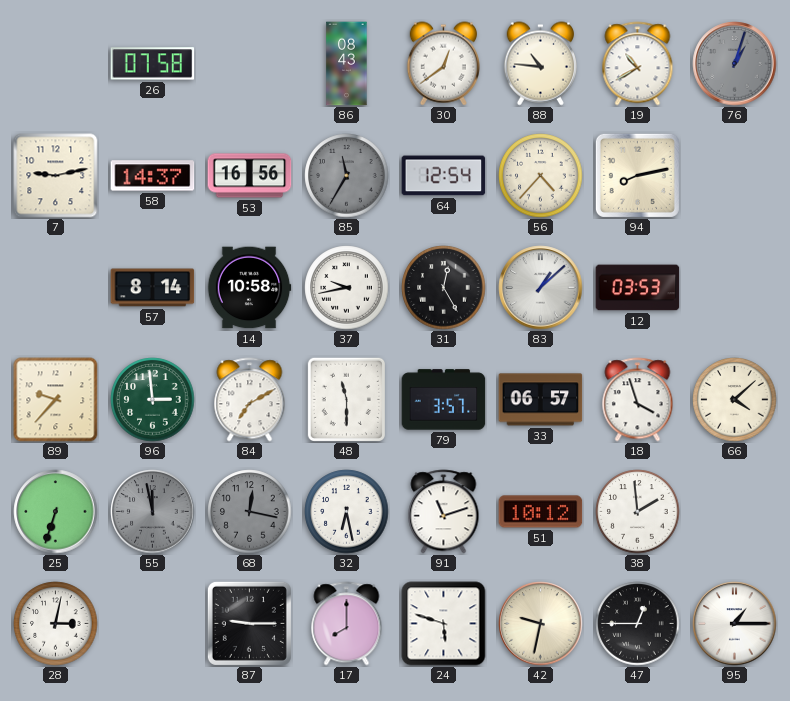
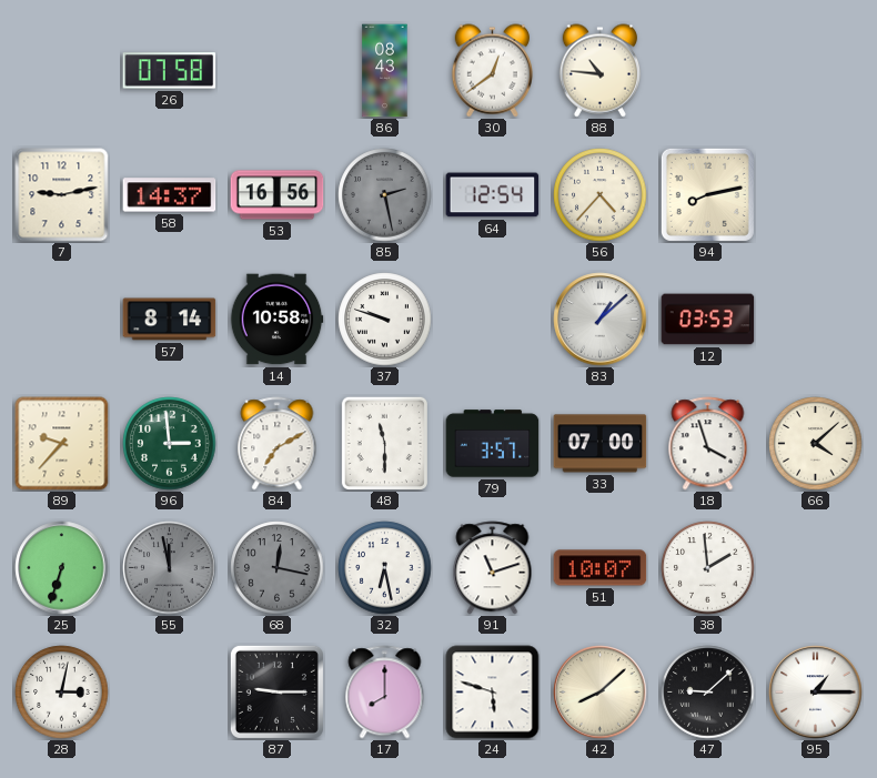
19: 10:40 -> none
76: 1:03 -> none
85: 11:35 -> 2:28
37: 9:43 -> 9:48
31: 12:25 -> none
33: 06:57 -> 07:00
51: 10:12 -> 10:07
42: 9:32 -> 8:08
47: 12:45 -> 9:08
